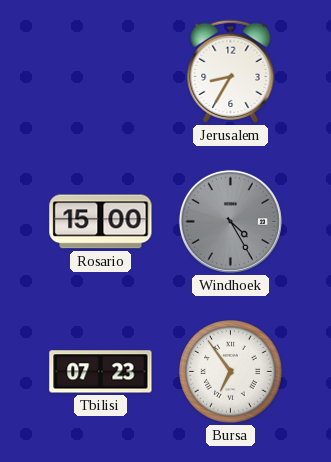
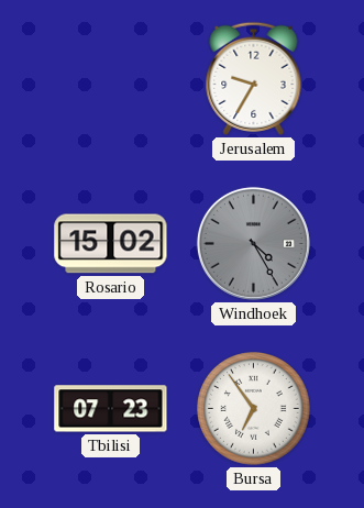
Jerusalem: 8:35 -> 9:35
Rosario: 15:00 -> 15:02
